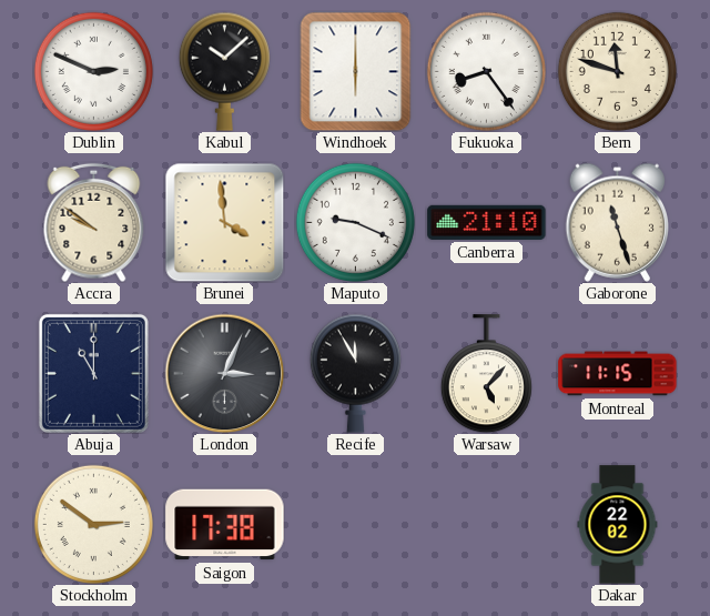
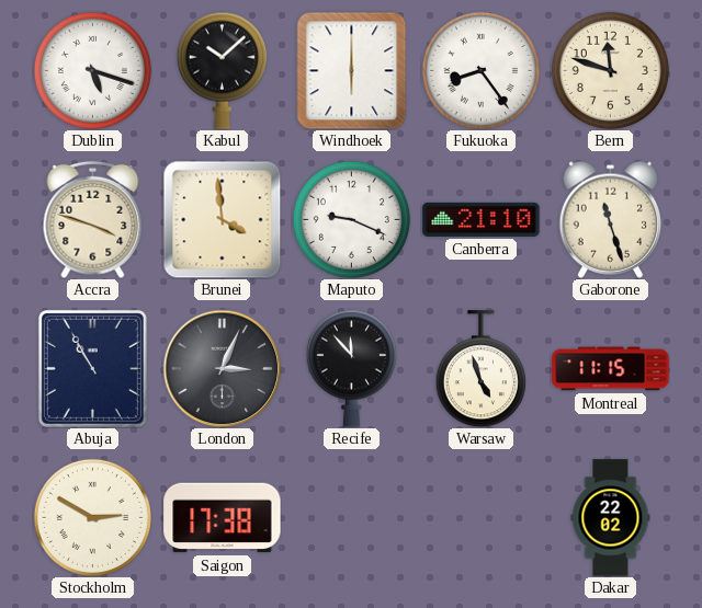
Dublin: 2:49 -> 5:18
Accra: 9:51 -> 3:48
Abuja: 11:00 -> 10:55
Recife: 11:55 -> 11:53
Warsaw: 5:07 -> 4:57
Stockholm: 2:51 -> 2:50
